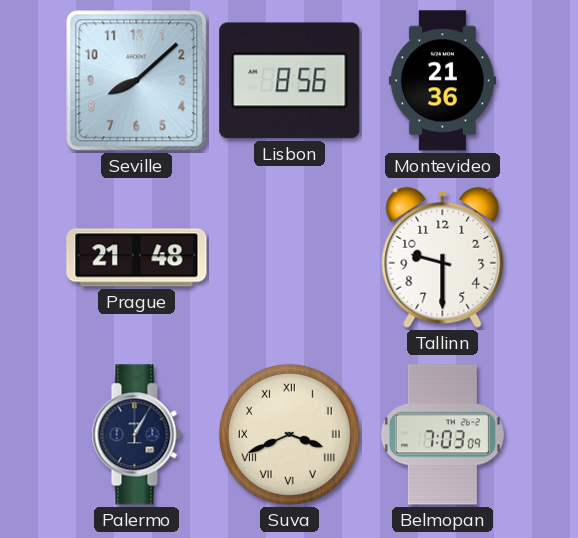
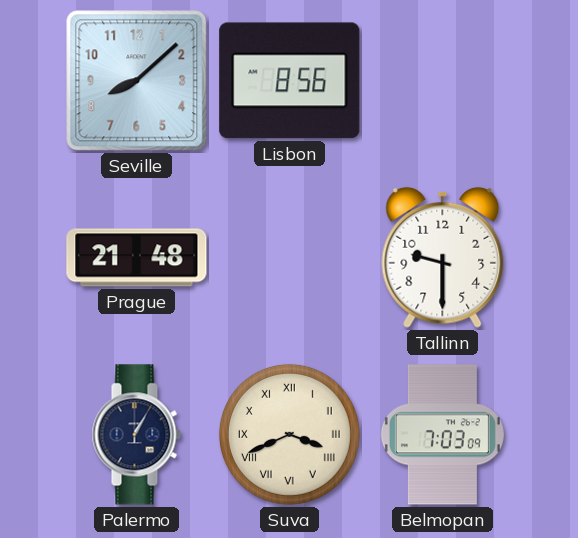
Montevideo: 21:36 -> none
